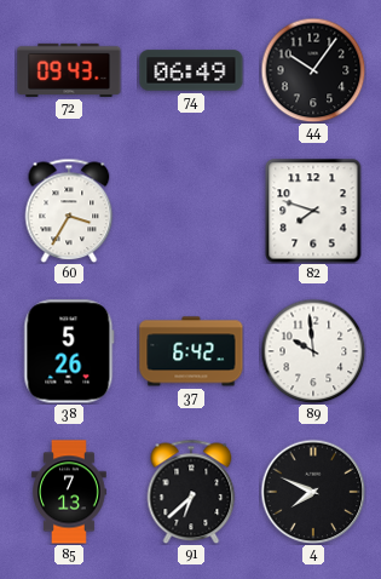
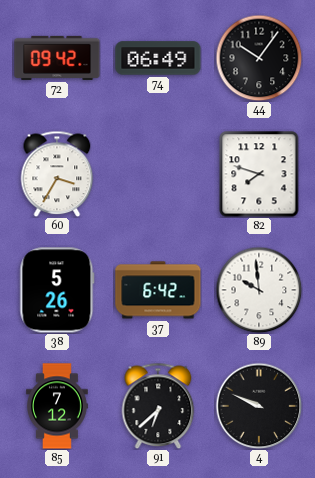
72: 09:43 -> 09:42
85: 7:13 -> 7:12
4: 7:49 -> 9:49
